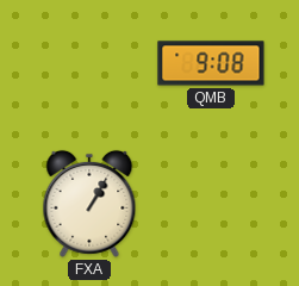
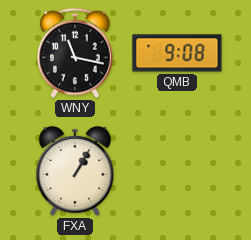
WNY: none -> 11:17
